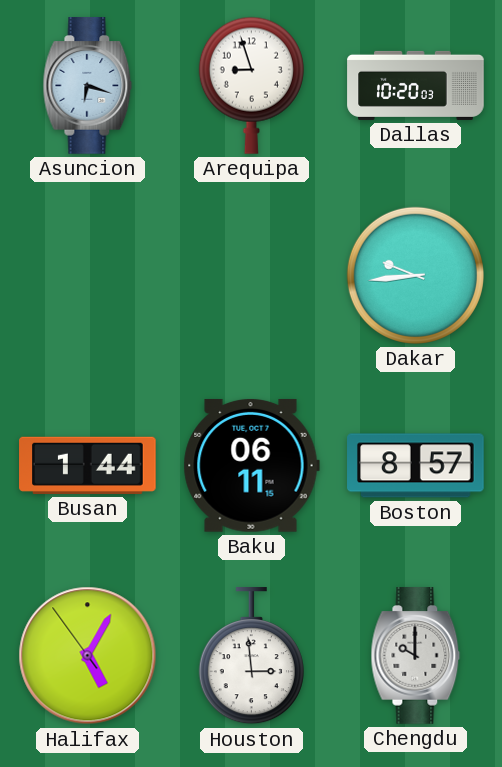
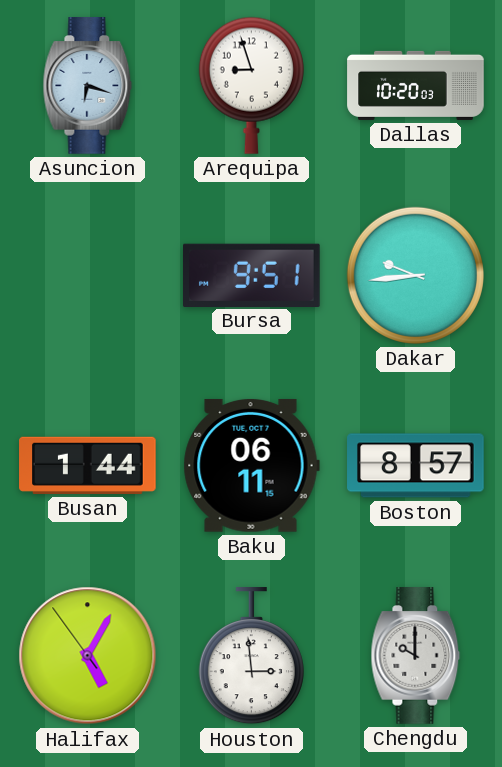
Bursa: none -> 9:51
